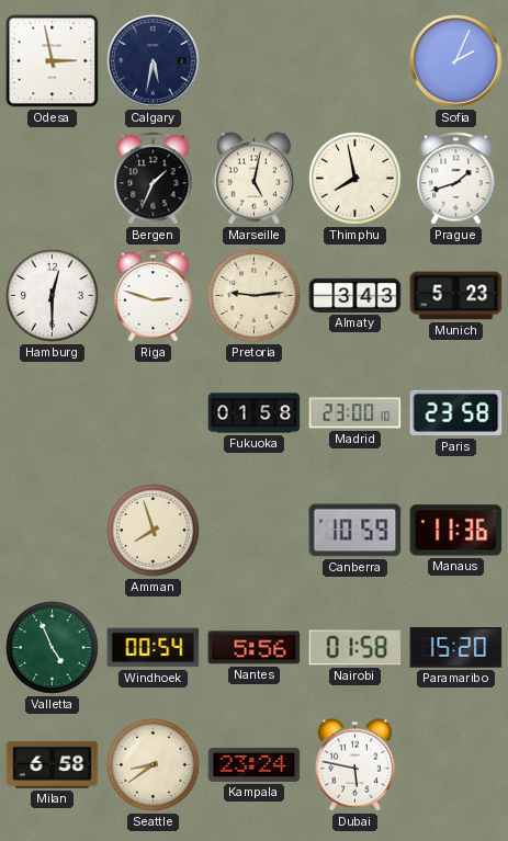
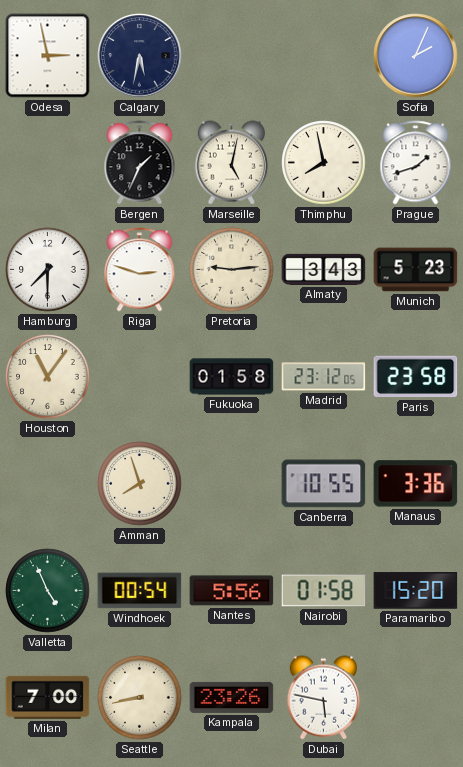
Hamburg: 12:30 -> 7:30
Houston: none -> 11:06
Madrid: 23:00 -> 23:12
Canberra: 10:59 -> 10:55
Manaus: 11:36 -> 3:36
Milan: 6:58 -> 7:00
Seattle: 8:39 -> 8:43
Kampala: 23:24 -> 23:26
